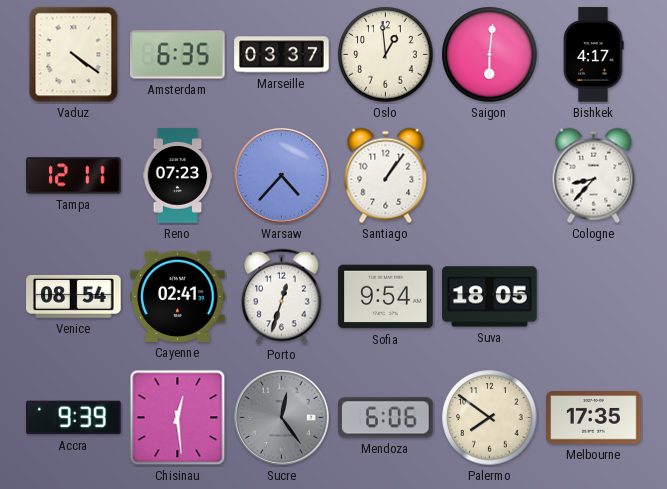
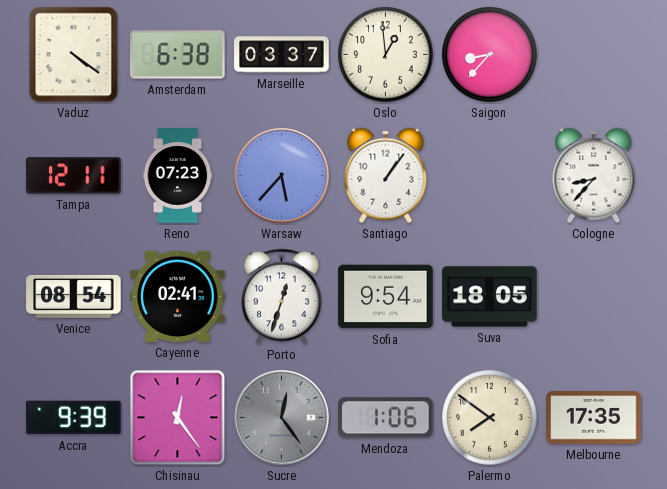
Amsterdam: 6:35 -> 6:38
Saigon: 6:01 -> 8:37
Bishkek: 4:17 -> none
Warsaw: 4:37 -> 5:37
Chisinau: 12:29 -> 12:24
Mendoza: 6:06 -> 1:06
